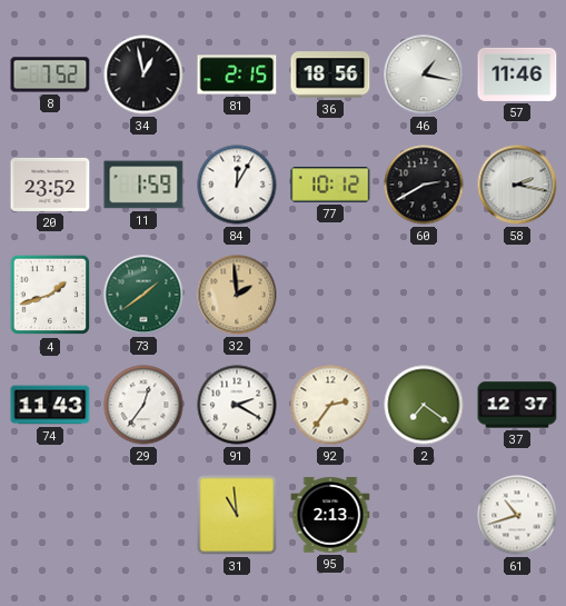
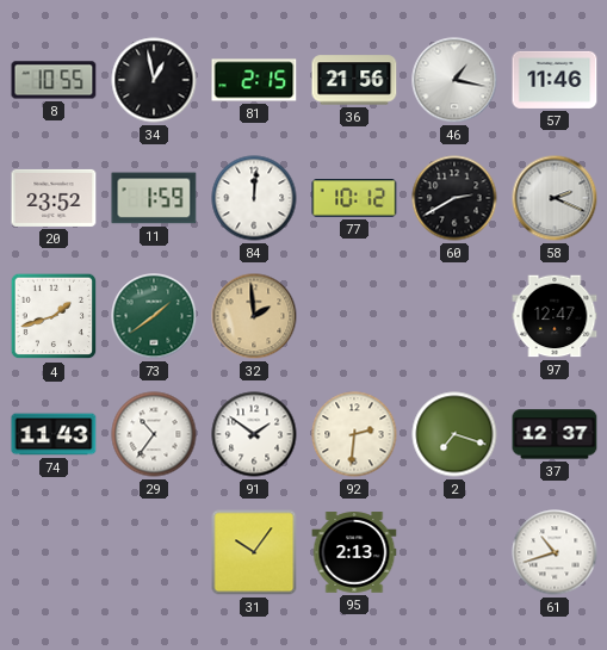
8: 7:52 -> 10:55
36: 18:56 -> 21:56
84: 12:05 -> 12:01
58: 2:17 -> 2:19
97: none -> 12:47
29: 12:36 -> 10:36
91: 2:20 -> 1:51
92: 2:36 -> 2:31
2: 7:21 -> 7:18
31: 10:59 -> 10:06
